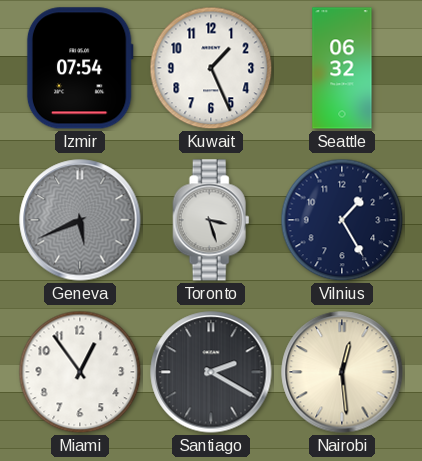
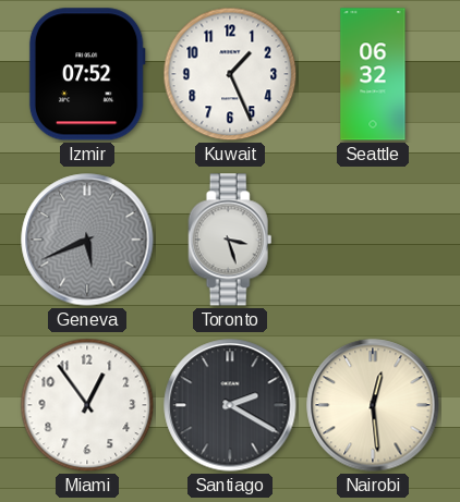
Izmir: 07:54 -> 07:52
Vilnius: 1:25 -> none
